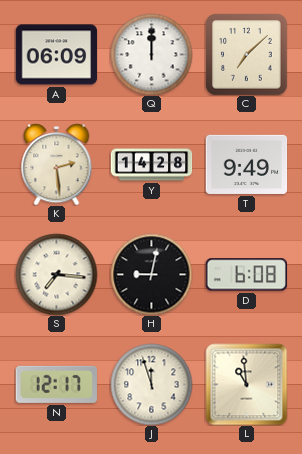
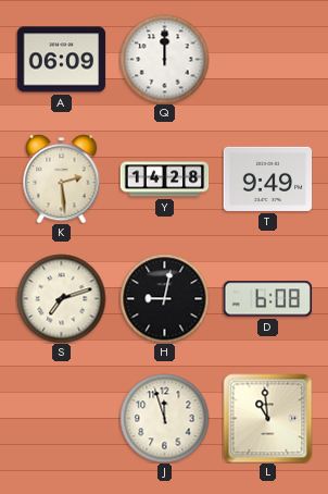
C: 7:08 -> none
S: 7:16 -> 7:12
N: 12:17 -> none
